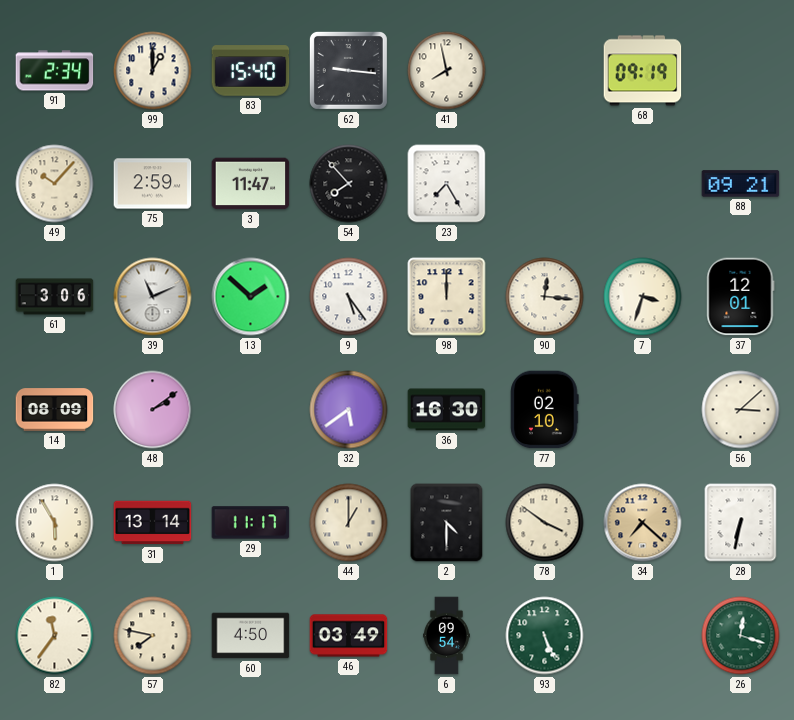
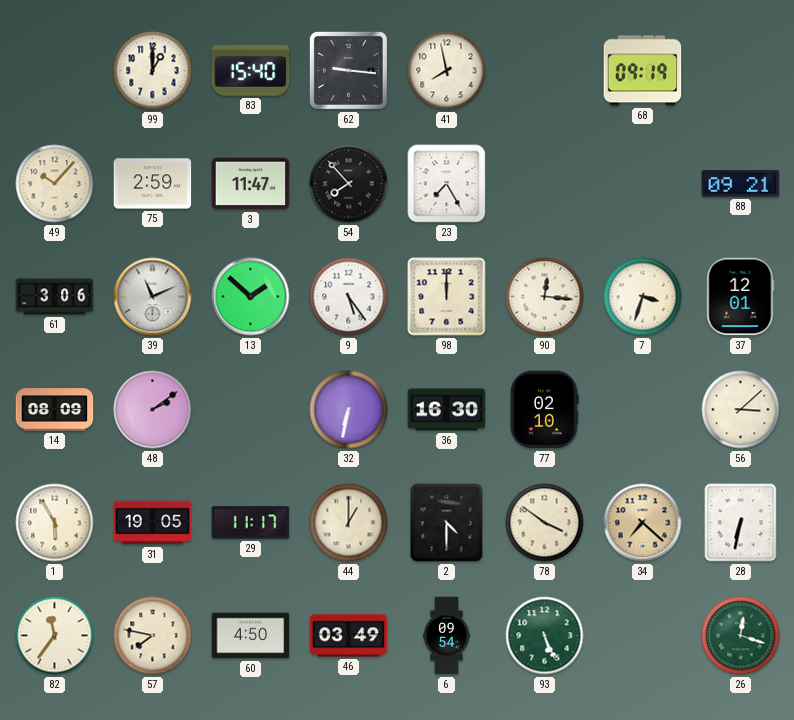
91: 2:34 -> none
32: 5:39 -> 6:32
31: 13:14 -> 19:05
